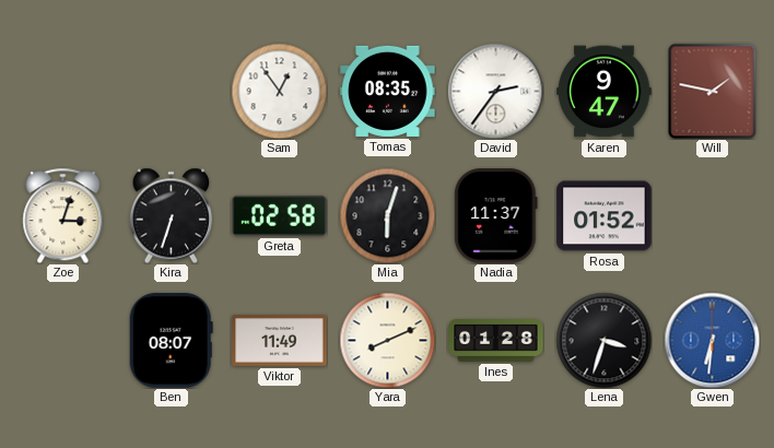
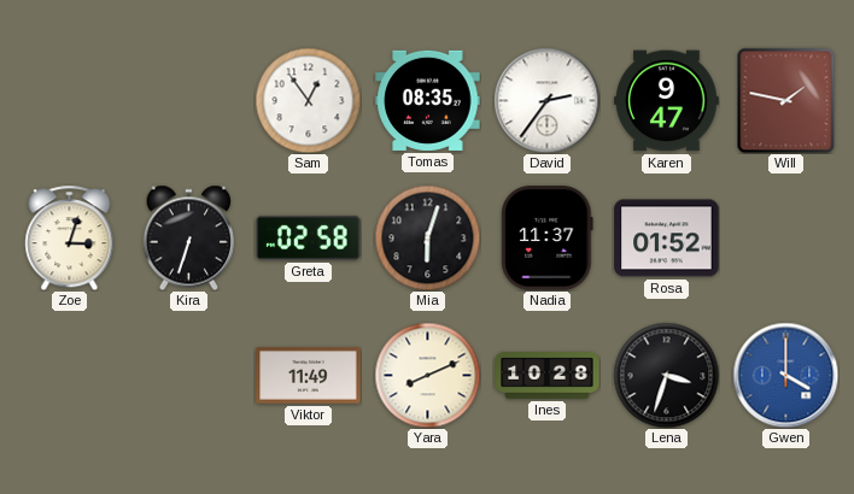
Ben: 08:07 -> none
Ines: 01:28 -> 10:28
Gwen: 6:31 -> 4:00
